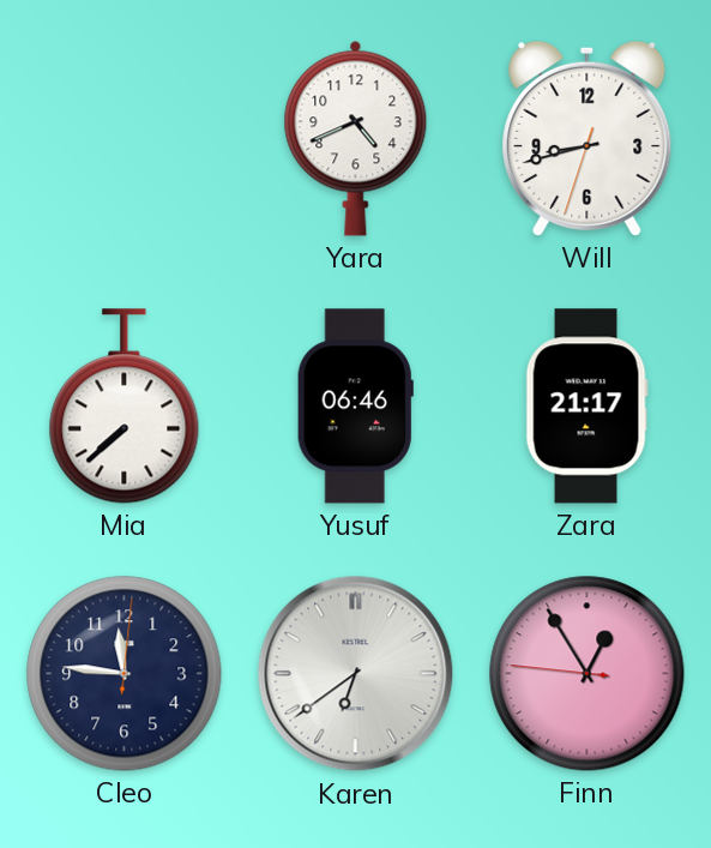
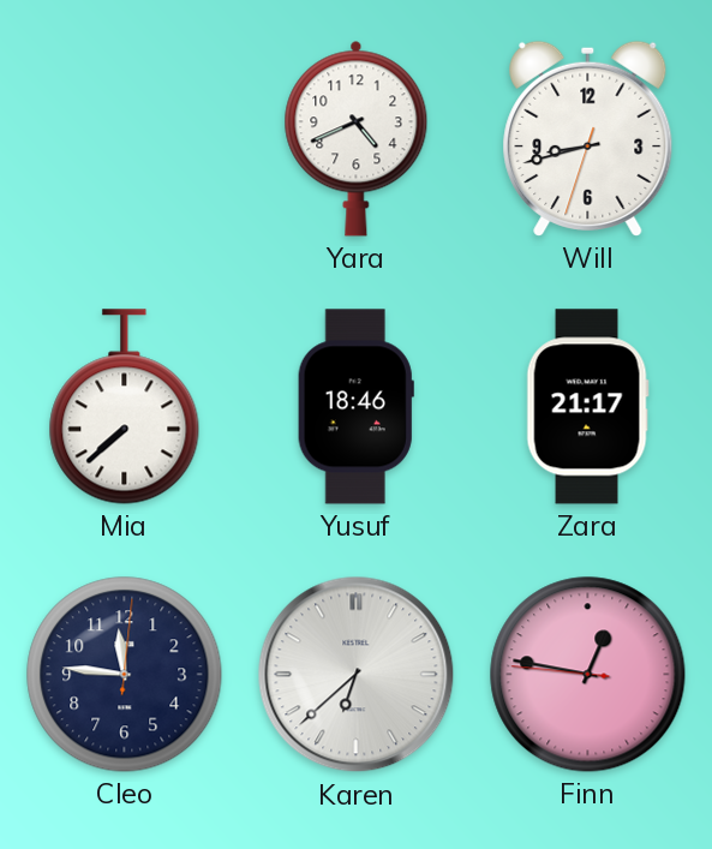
Yusuf: 06:46 -> 18:46
Karen: 6:39 -> 6:38
Finn: 12:54 -> 12:46
